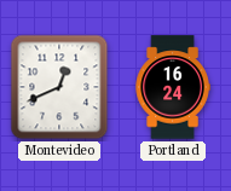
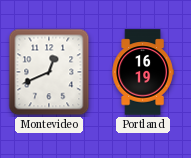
Portland: 16:24 -> 16:19
